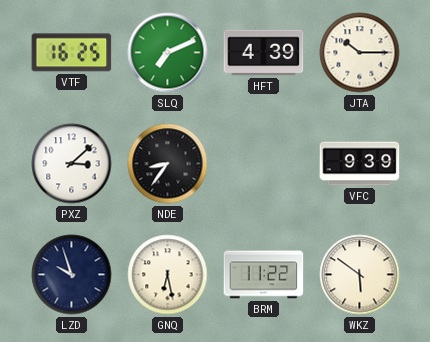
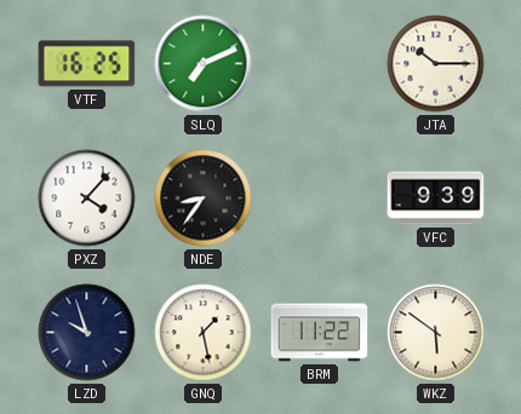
HFT: 4:39 -> none
PXZ: 3:08 -> 4:07
GNQ: 6:28 -> 1:28
